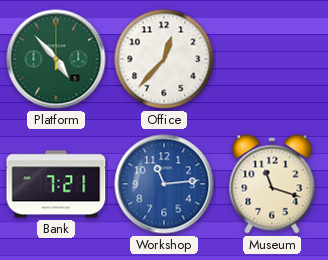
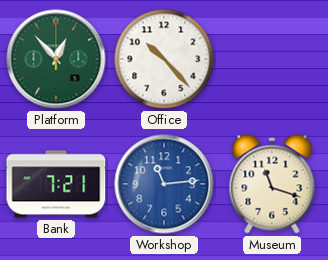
Platform: 4:53 -> 12:53
Office: 12:37 -> 10:23
